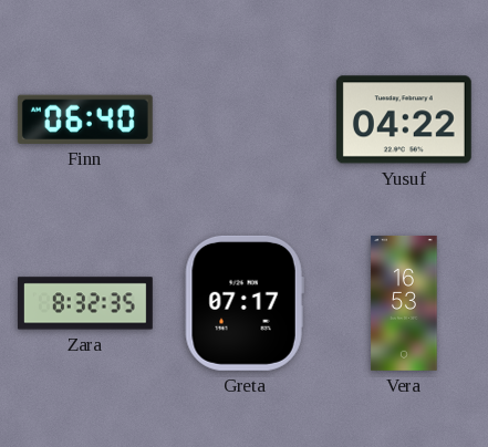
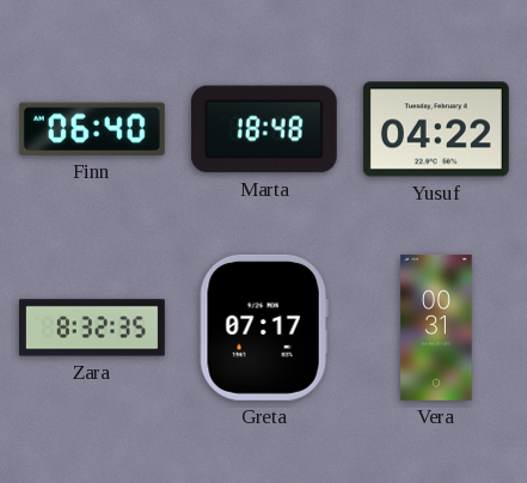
Marta: none -> 18:48
Vera: 16:53 -> 00:31
